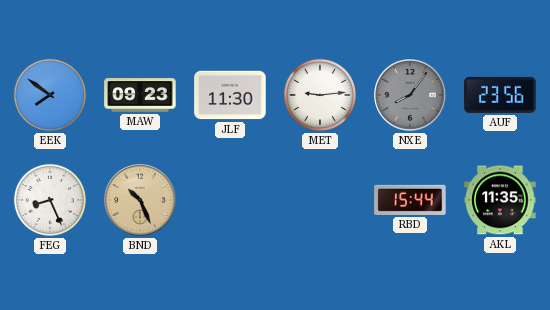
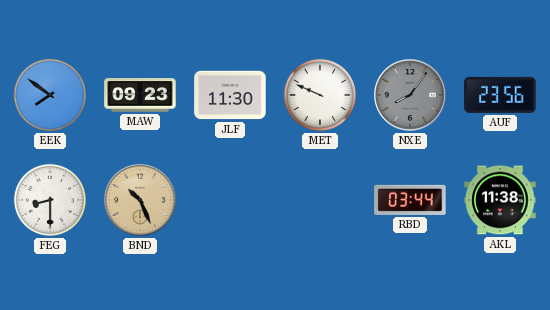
MET: 9:14 -> 9:49
FEG: 8:26 -> 8:30
RBD: 15:44 -> 03:44
AKL: 11:35 -> 11:38
